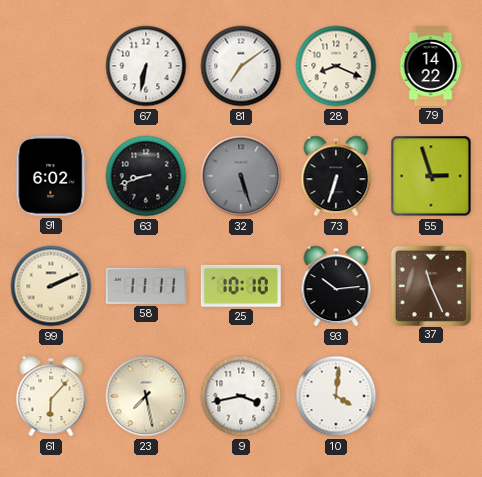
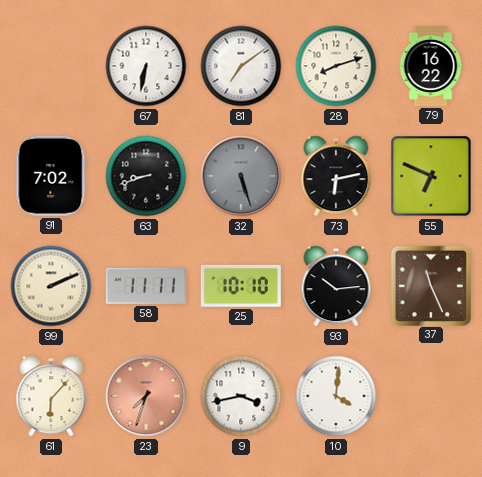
28: 8:19 -> 8:12
79: 14:22 -> 16:22
91: 6:02 -> 7:02
73: 6:33 -> 6:13
55: 2:57 -> 6:49
23: 7:28 -> 7:33
23 dial: cream -> salmon
